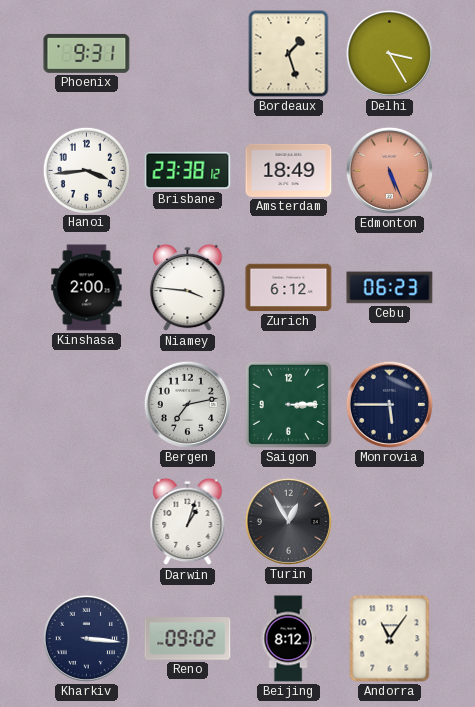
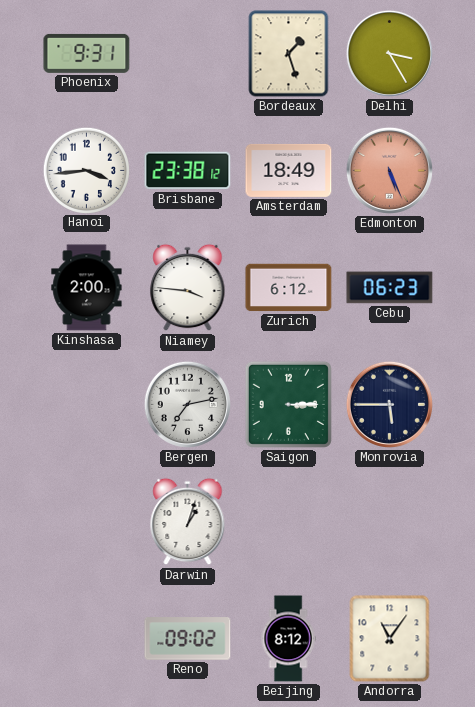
Turin: 12:55 -> none
Kharkiv: 3:16 -> none
